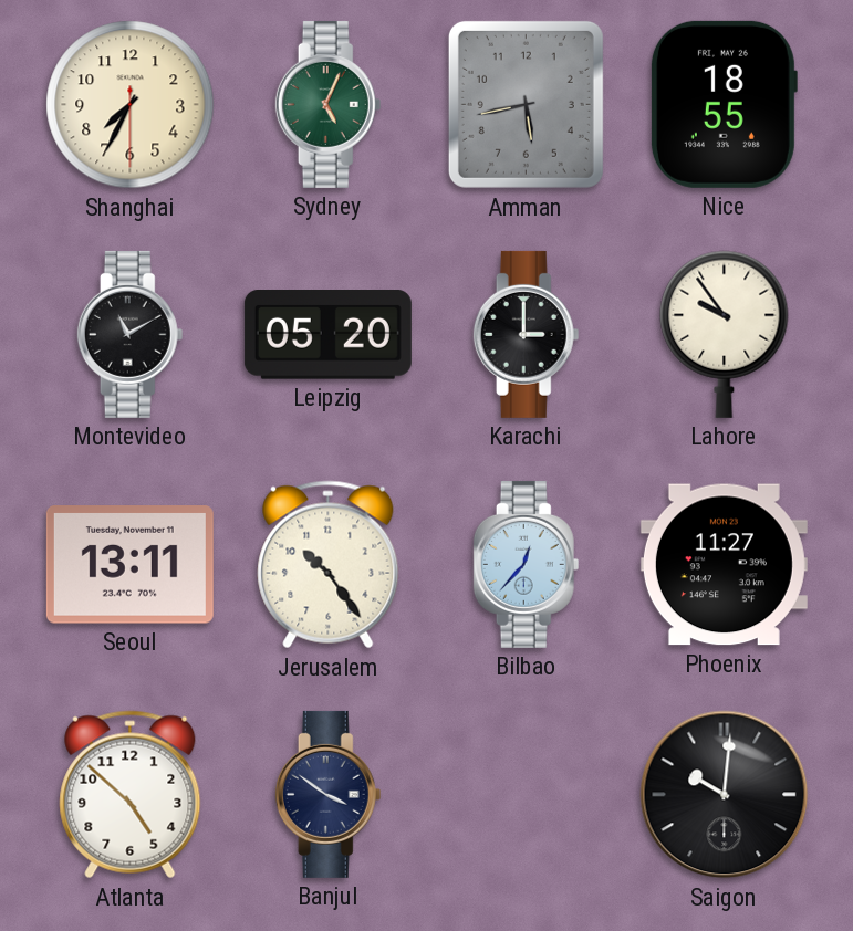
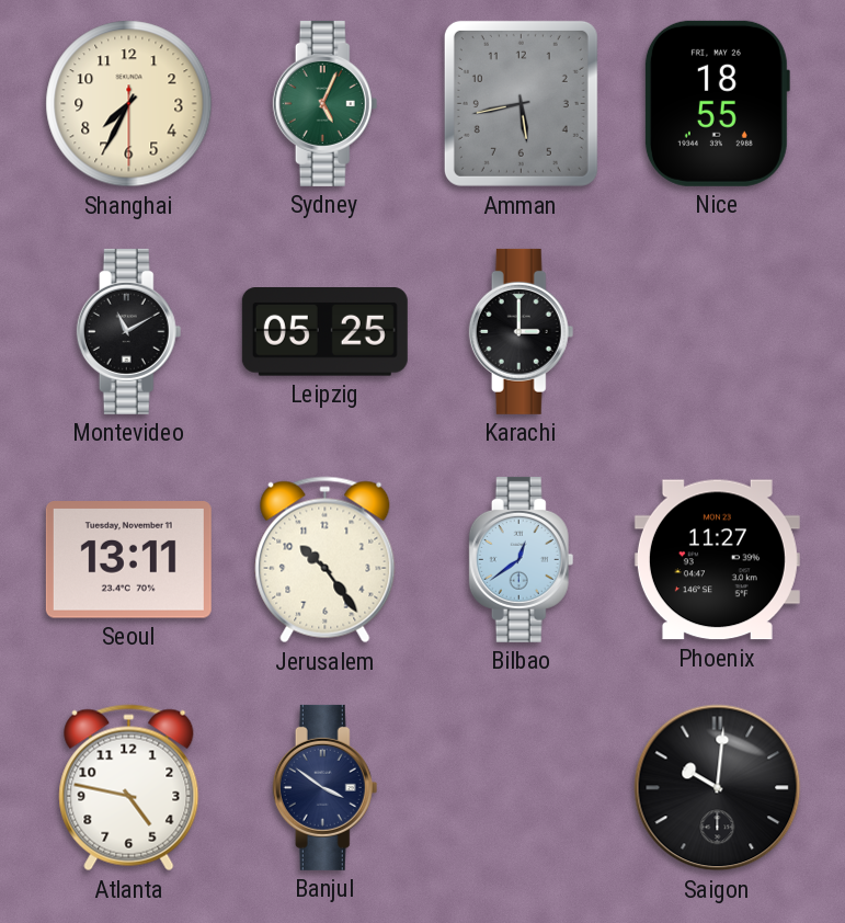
Leipzig: 05:20 -> 05:25
Lahore: 9:54 -> none
Bilbao: 12:37 -> 12:39
Atlanta: 4:52 -> 4:47
